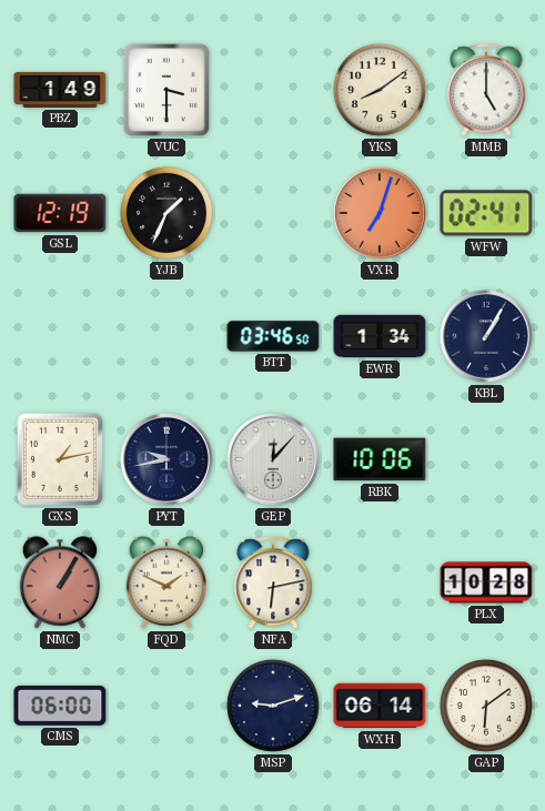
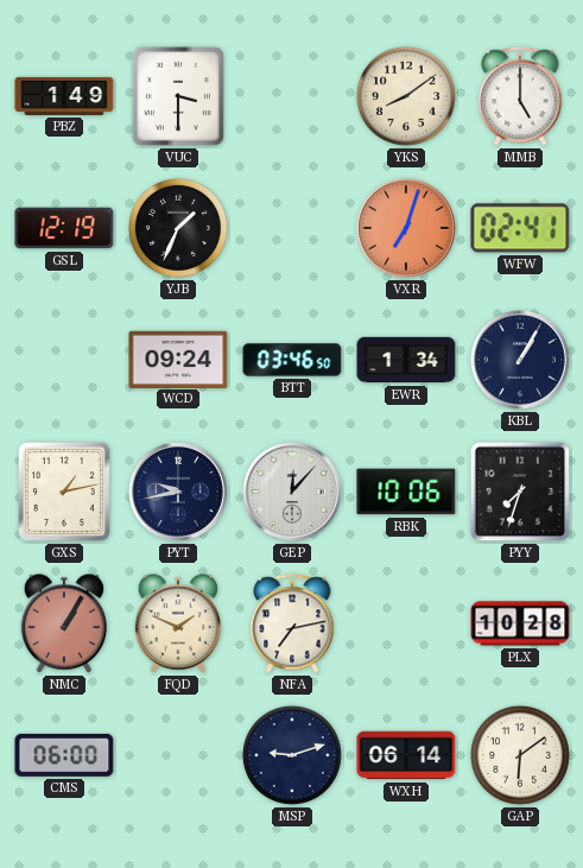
WCD: none -> 09:24
PYY: none -> 7:33
NFA: 6:13 -> 7:13
